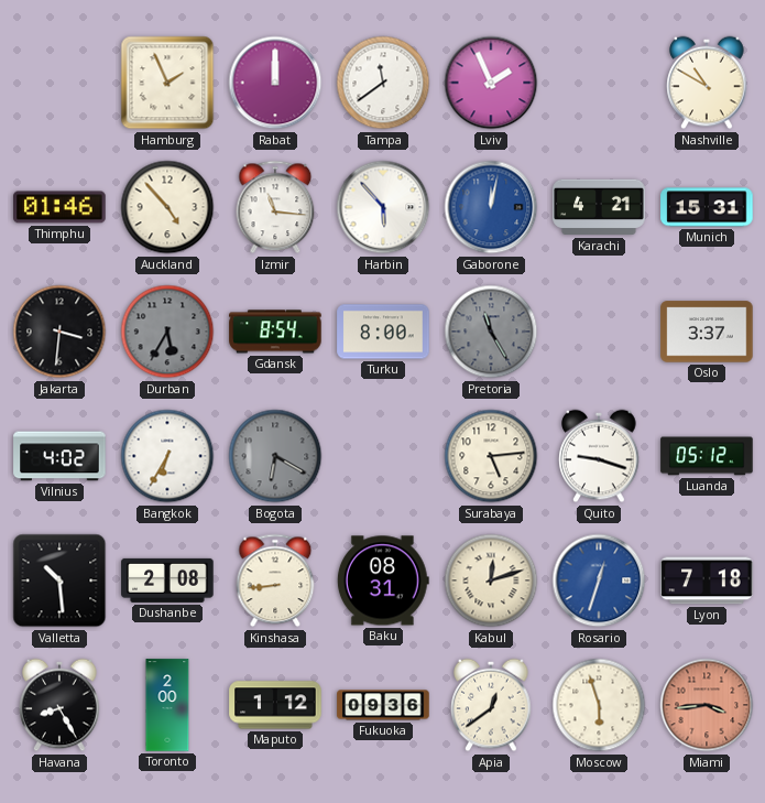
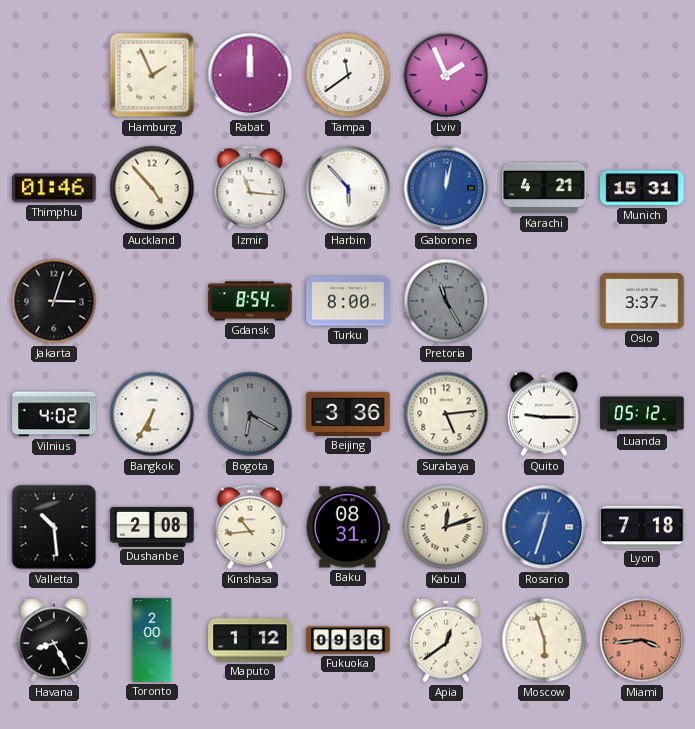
Nashville: 10:50 -> none
Jakarta: 3:31 -> 3:03
Durban: 5:35 -> none
Beijing: none -> 3:36
Quito: 9:18 -> 9:15
Kinshasa: 8:44 -> 10:44
